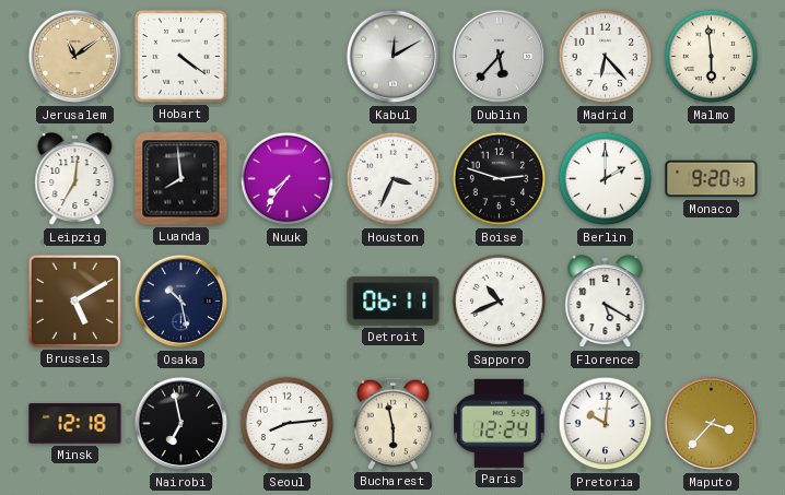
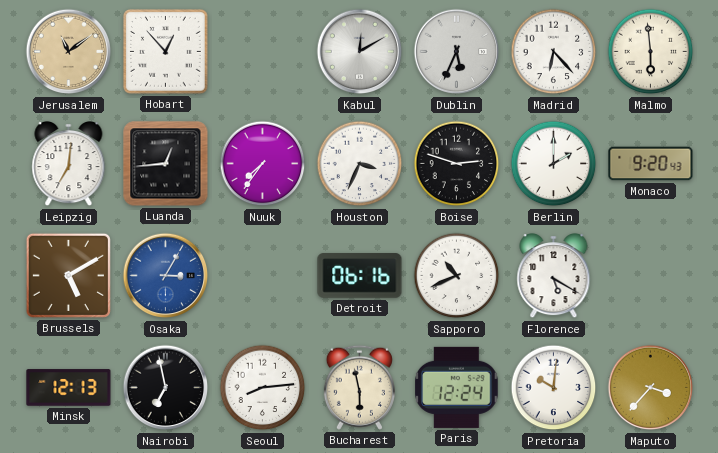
Hobart: 4:21 -> 12:53
Dublin: 5:37 -> 5:34
Luanda: 7:59 -> 12:44
Osaka: 10:28 -> 3:05
Osaka dial: navy -> blue
Detroit: 06:11 -> 06:16
Minsk: 12:18 -> 12:13
